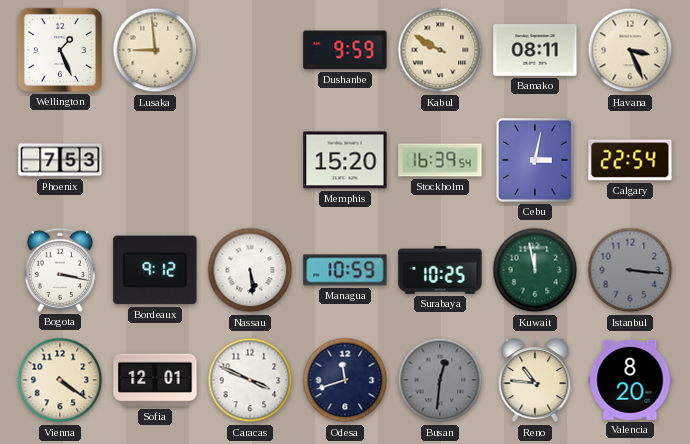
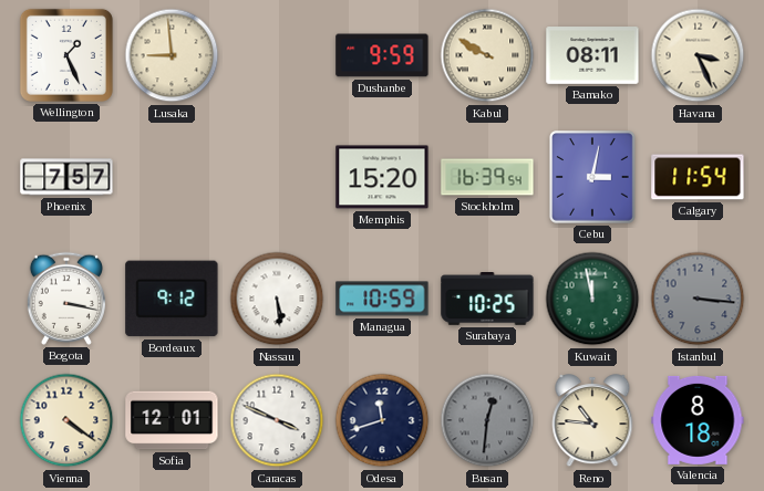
Phoenix: 7:53 -> 7:57
Calgary: 22:54 -> 11:54
Valencia: 8:20 -> 8:18
